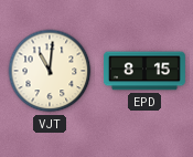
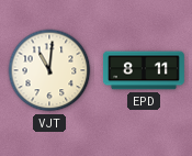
EPD: 8:15 -> 8:11
